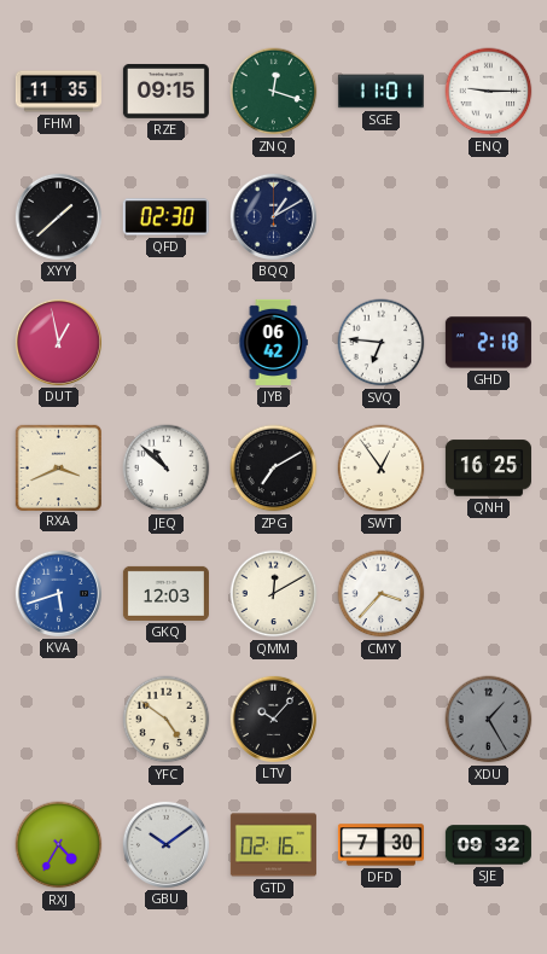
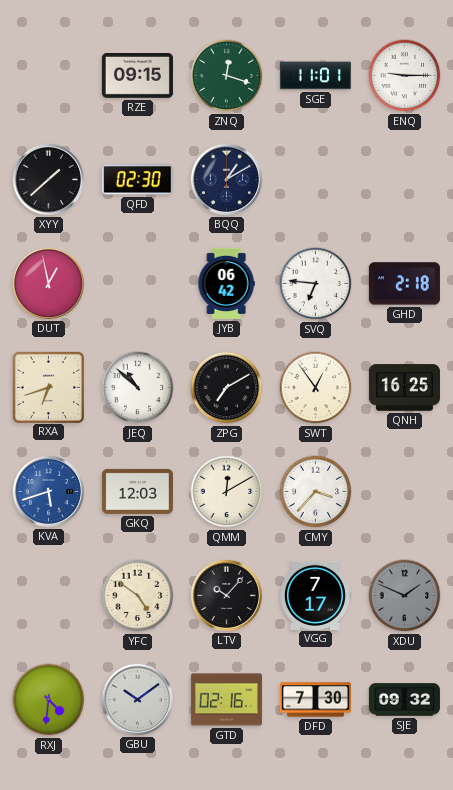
FHM: 11:35 -> none
RXA: 3:41 -> 6:42
VGG: none -> 7:17
XDU: 1:25 -> 1:49
RXJ: 4:35 -> 4:31
